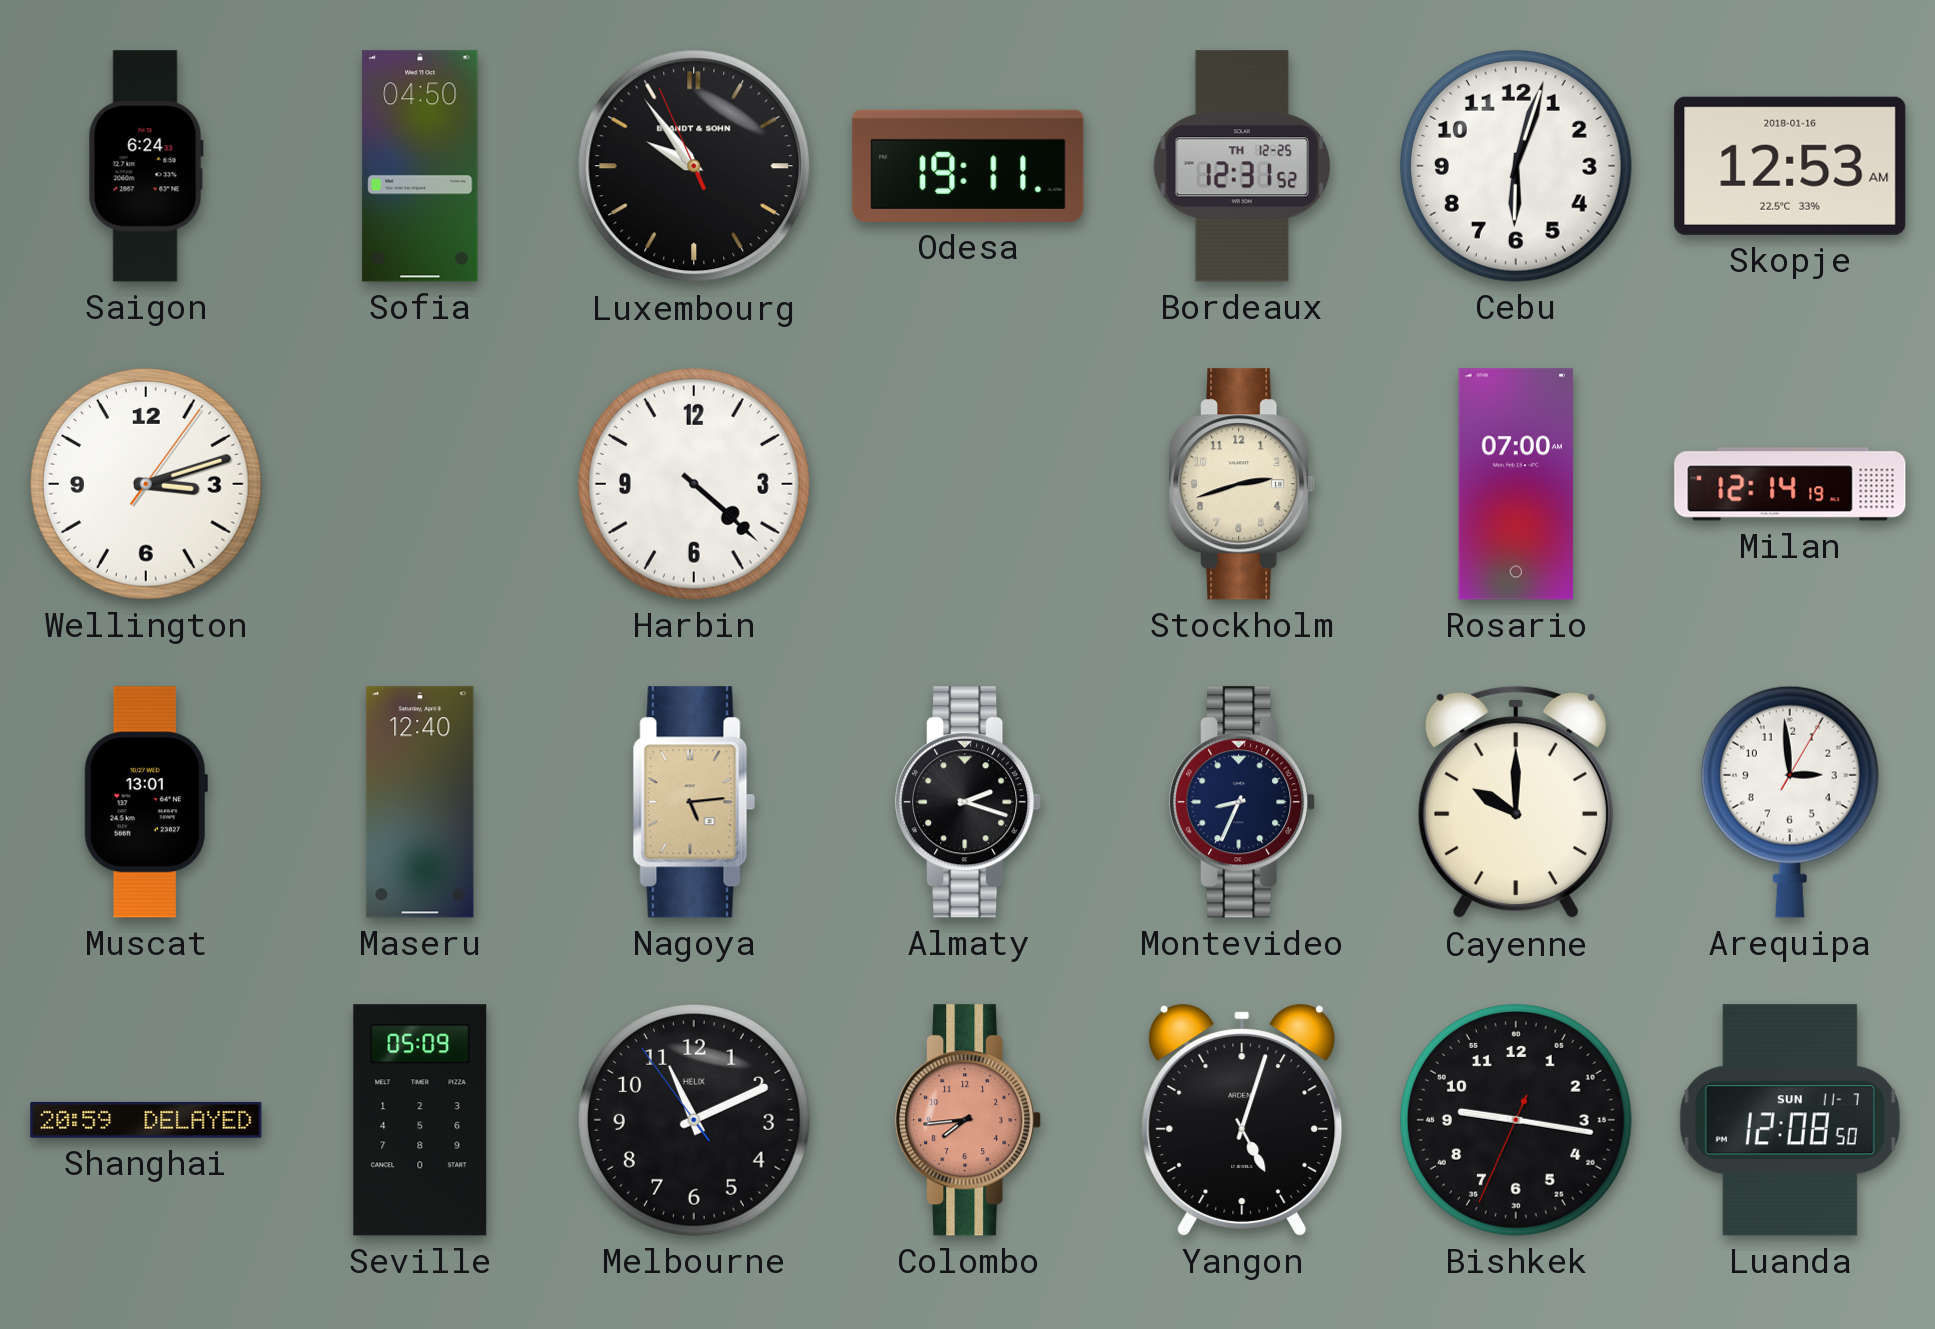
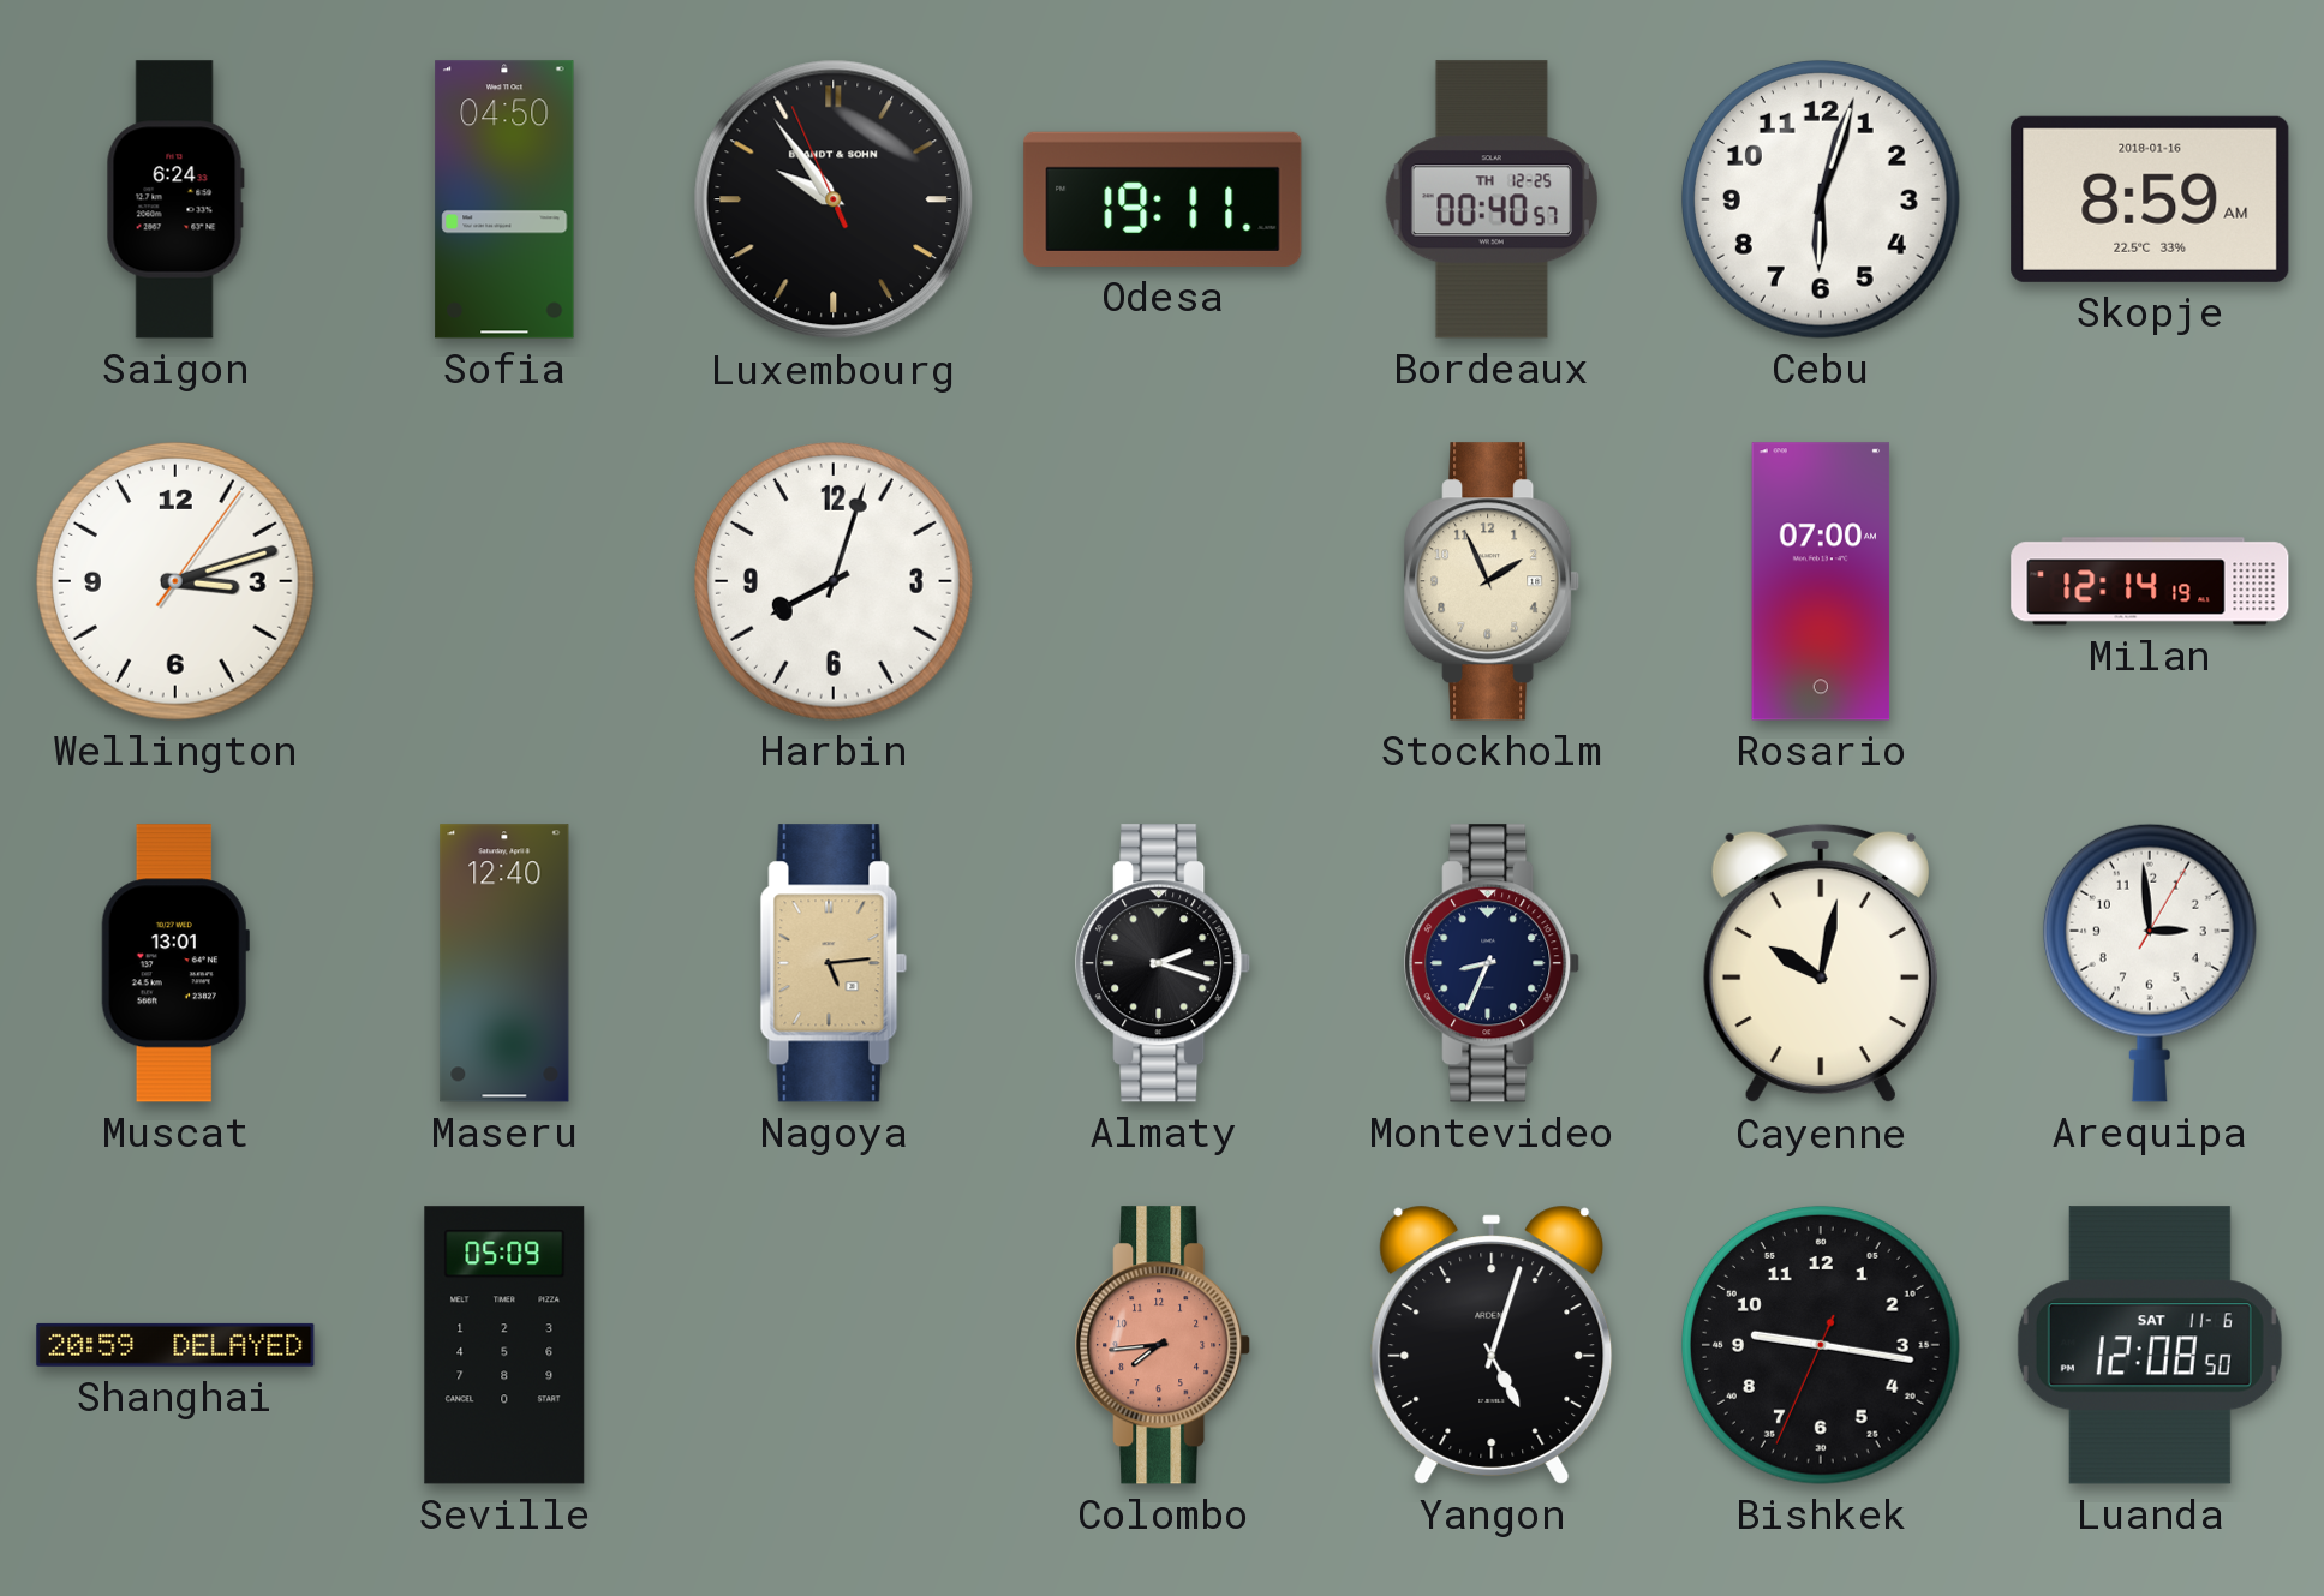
Bordeaux: 12:31 -> 00:40
Skopje: 12:53 -> 8:59
Harbin: 4:22 -> 8:03
Stockholm: 2:42 -> 1:56
Cayenne: 10:00 -> 10:02
Melbourne: 11:10 -> none
Luanda date: SUN 11-7 -> SAT 11-6
